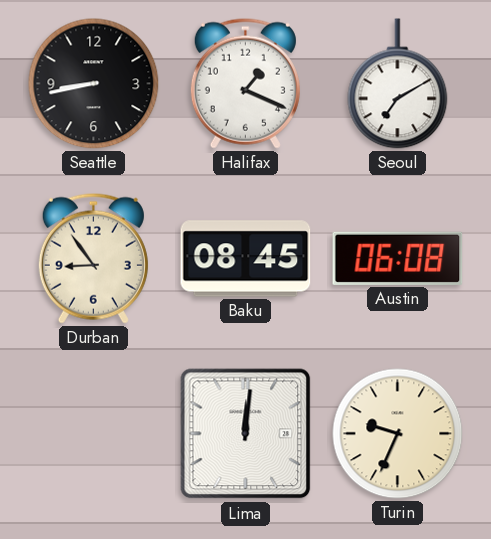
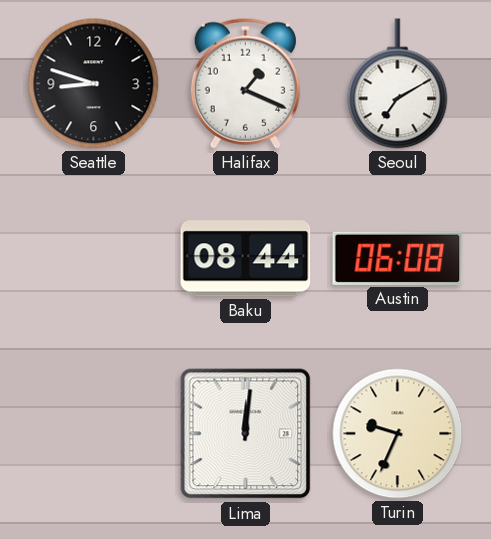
Seattle: 8:43 -> 8:48
Durban: 8:54 -> none
Baku: 08:45 -> 08:44
